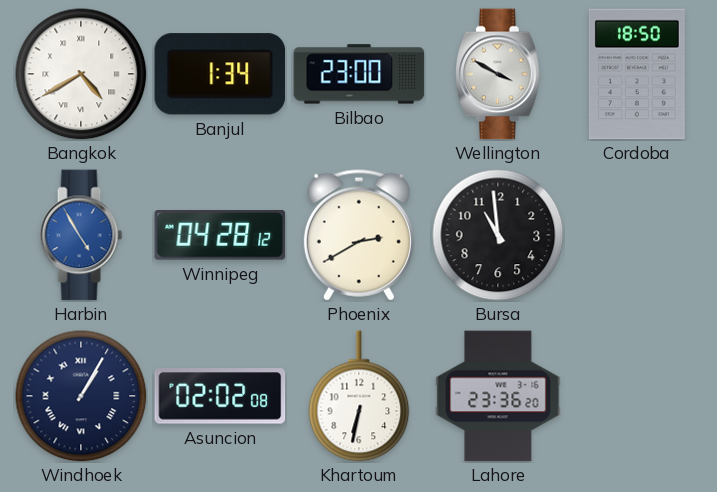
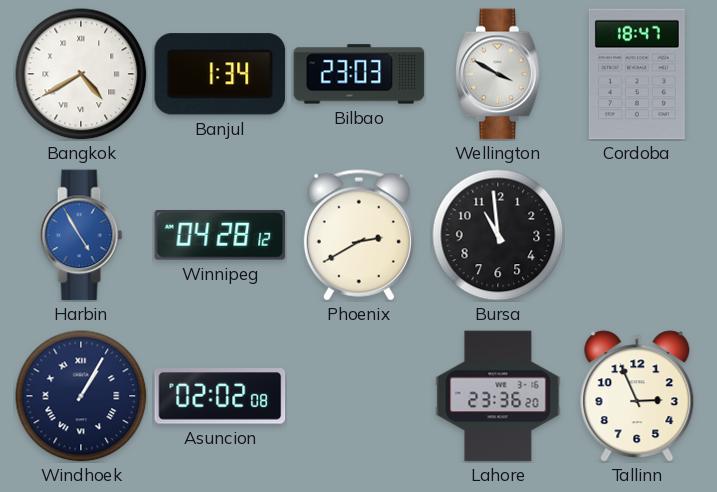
Bilbao: 23:00 -> 23:03
Cordoba: 18:50 -> 18:47
Khartoum: 6:32 -> none
Tallinn: none -> 2:56
